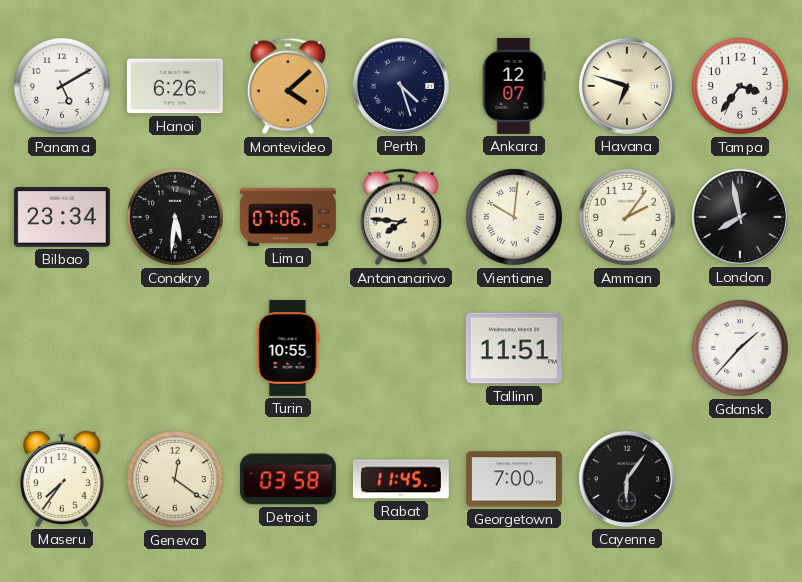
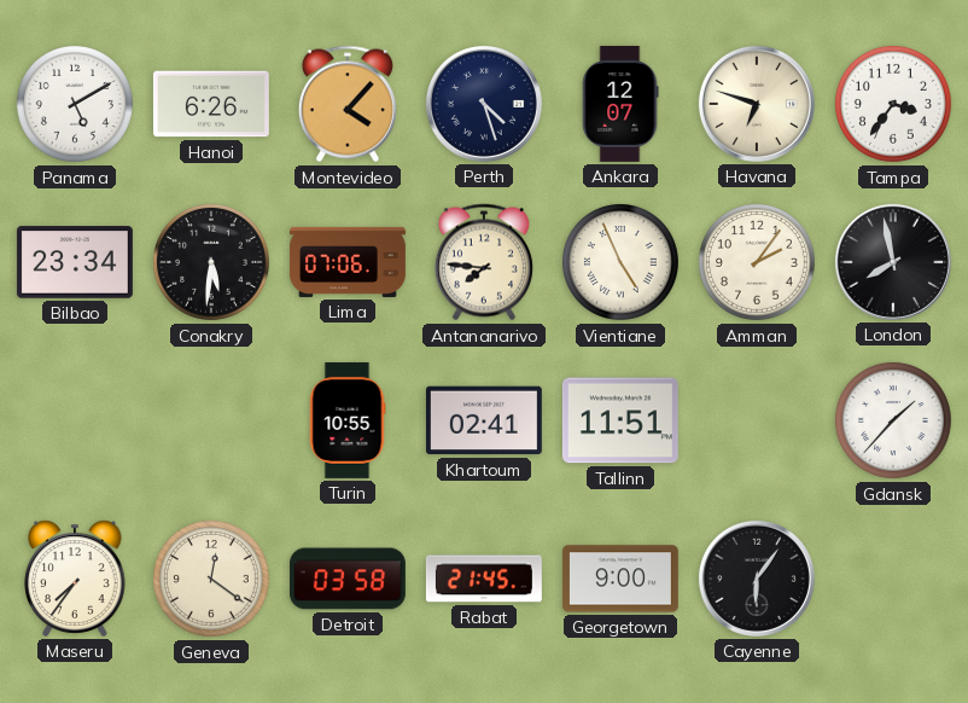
Montevideo: 4:08 -> 4:07
Vientiane: 10:01 -> 4:56
Khartoum: none -> 02:41
Rabat: 11:45 -> 21:45
Georgetown: 7:00 -> 9:00
